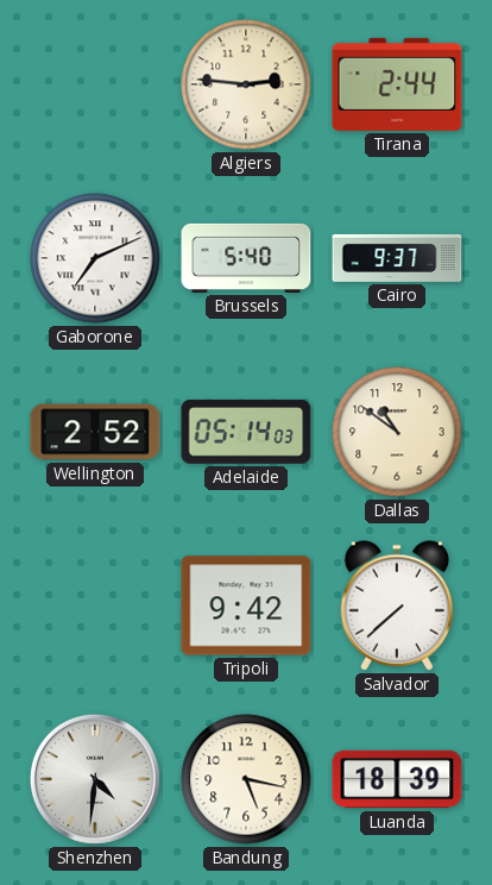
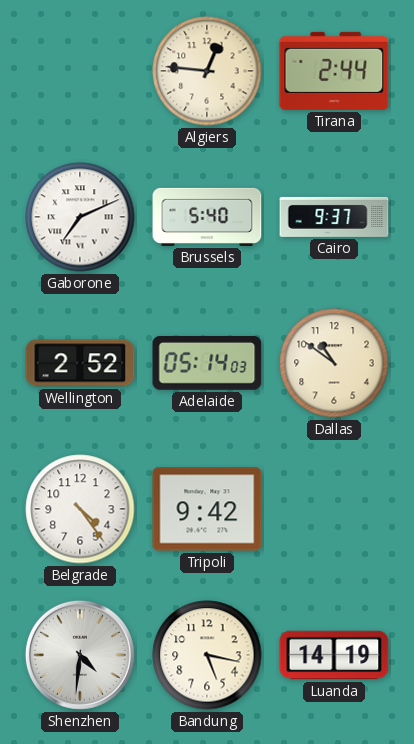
Algiers: 2:46 -> 12:46
Belgrade: none -> 4:24
Salvador: 7:38 -> none
Luanda: 18:39 -> 14:19
